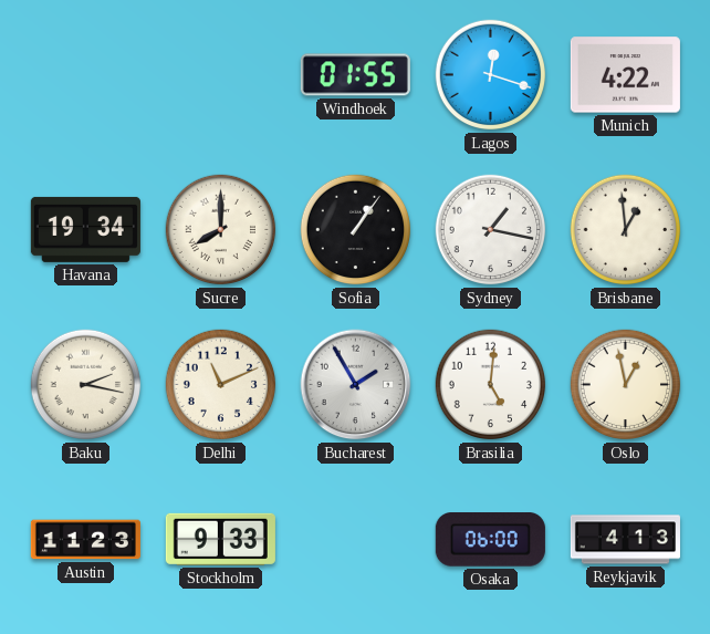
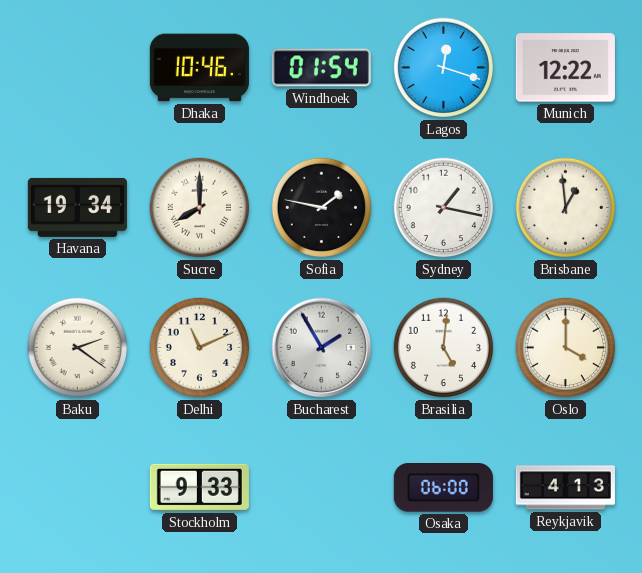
Dhaka: none -> 10:46
Windhoek: 01:55 -> 01:54
Munich: 4:22 -> 12:22
Sofia: 1:06 -> 1:47
Baku: 2:17 -> 2:21
Oslo: 12:58 -> 4:00
Austin: 11:23 -> none
